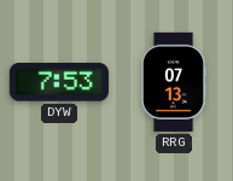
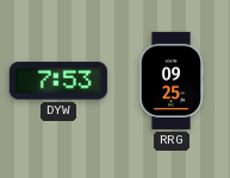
RRG: 07:13 -> 09:25
